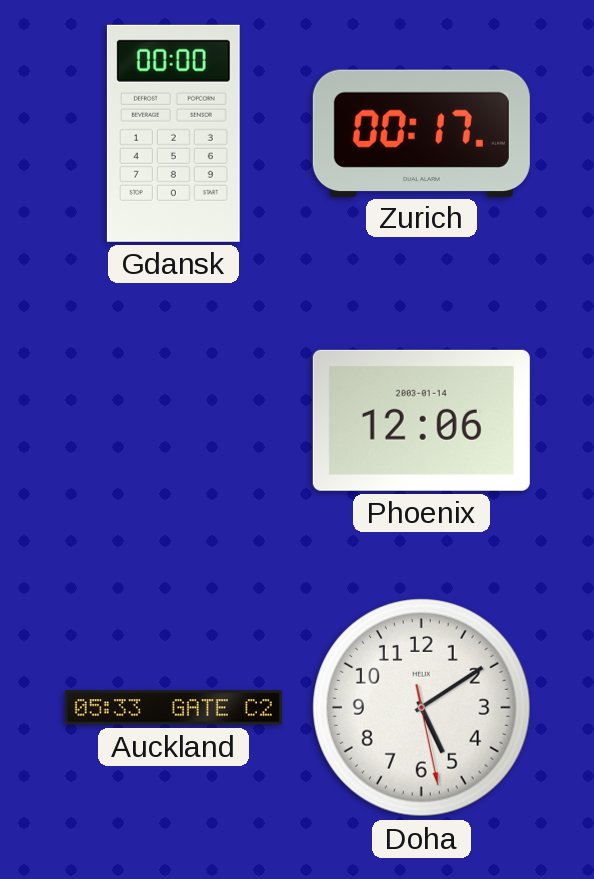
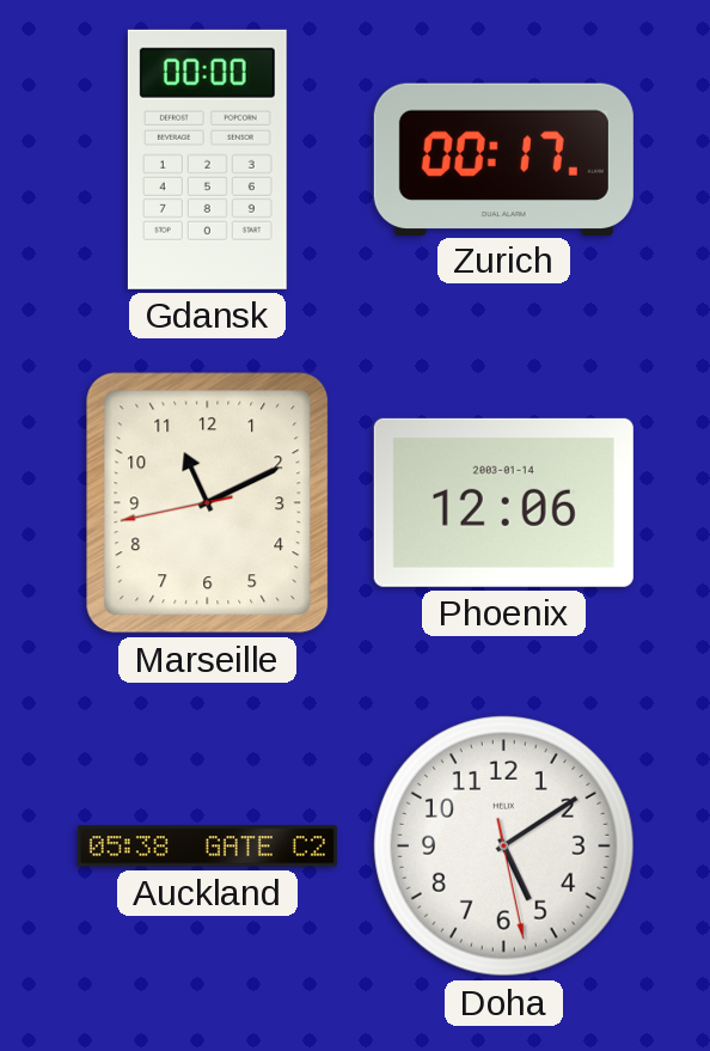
Marseille: none -> 11:10
Auckland: 05:33 -> 05:38
